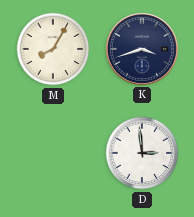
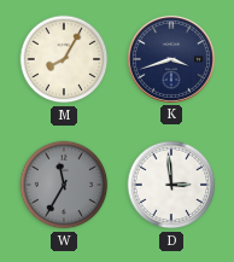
W: none -> 11:35
